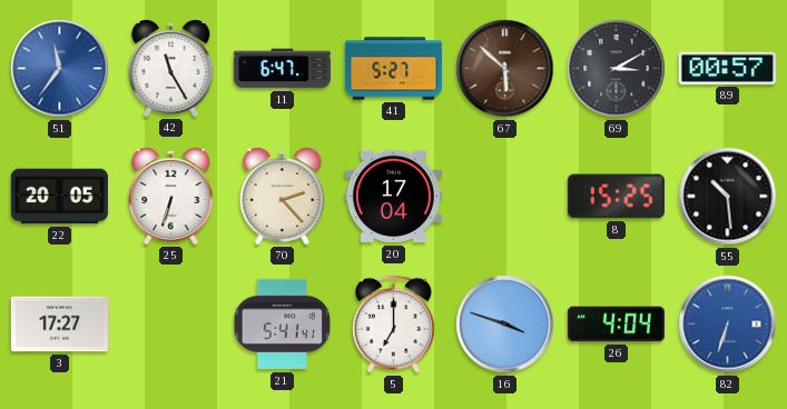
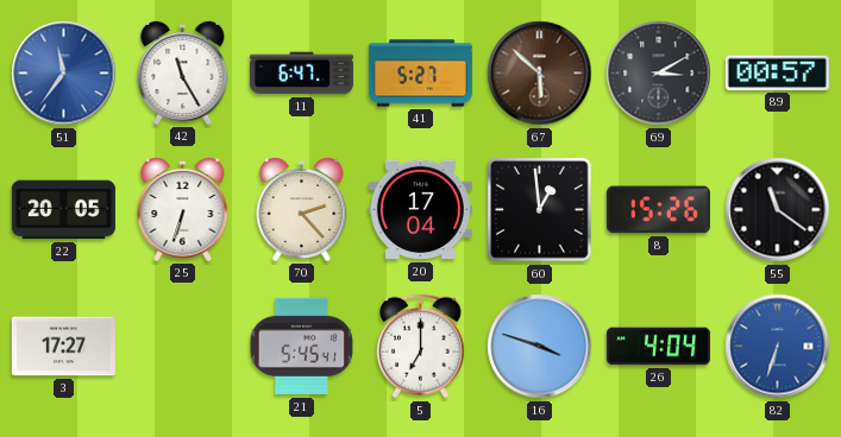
60: none -> 12:59
8: 15:25 -> 15:26
55: 10:29 -> 11:21
21: 5:41 -> 5:45
